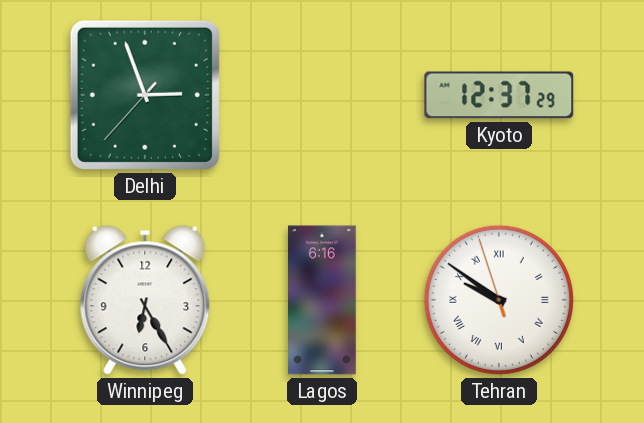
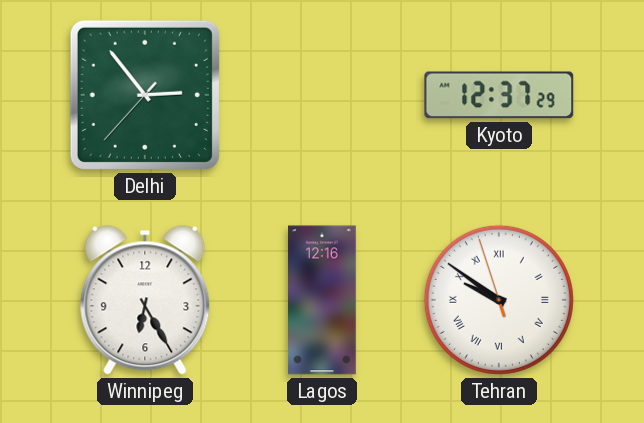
Delhi: 2:56 -> 2:53
Lagos: 6:16 -> 12:16
